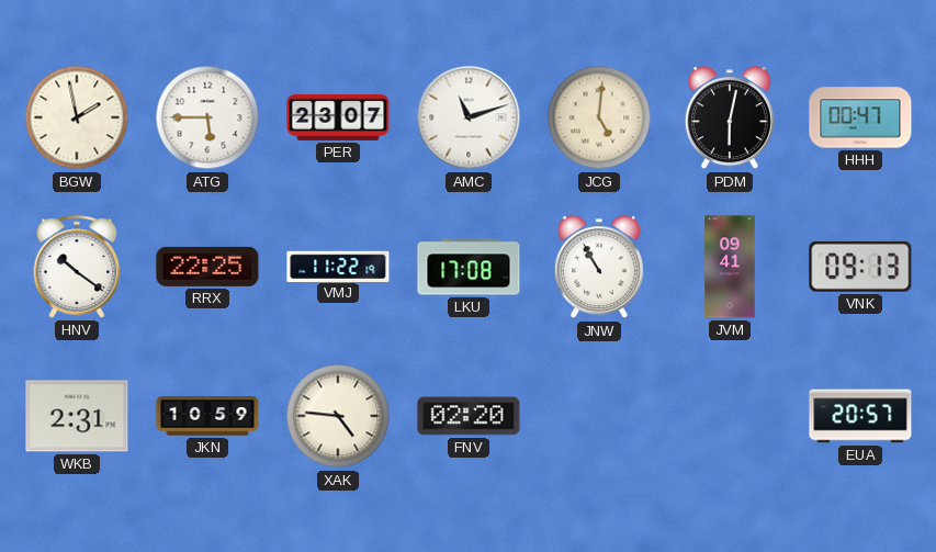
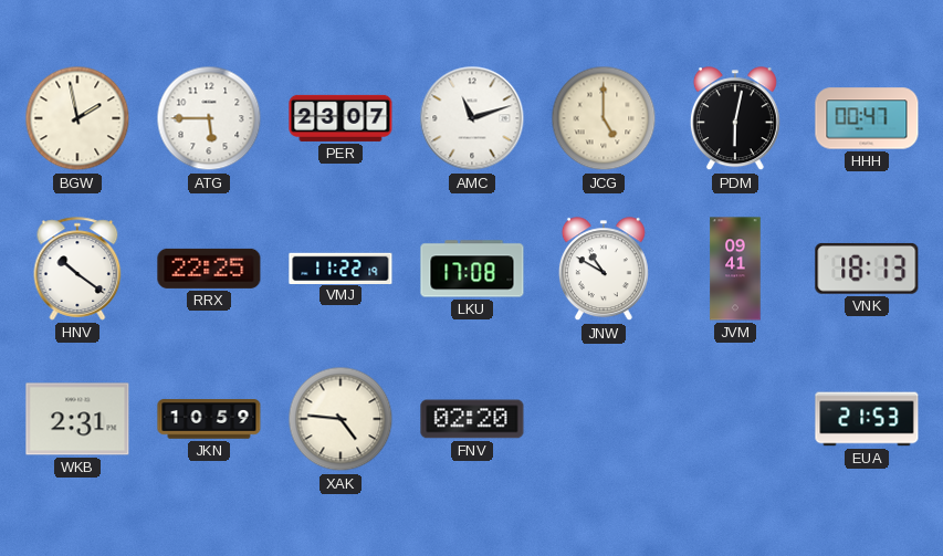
JCG: 5:01 -> 5:00
JNW: 10:55 -> 10:50
VNK: 09:13 -> 18:13
EUA: 20:57 -> 21:53
